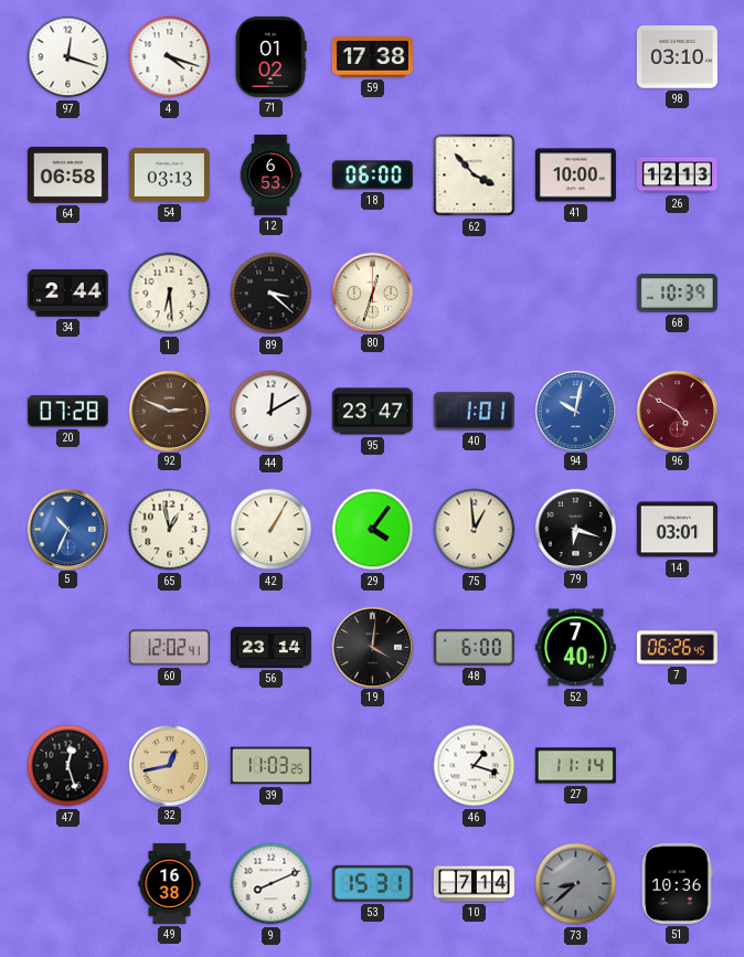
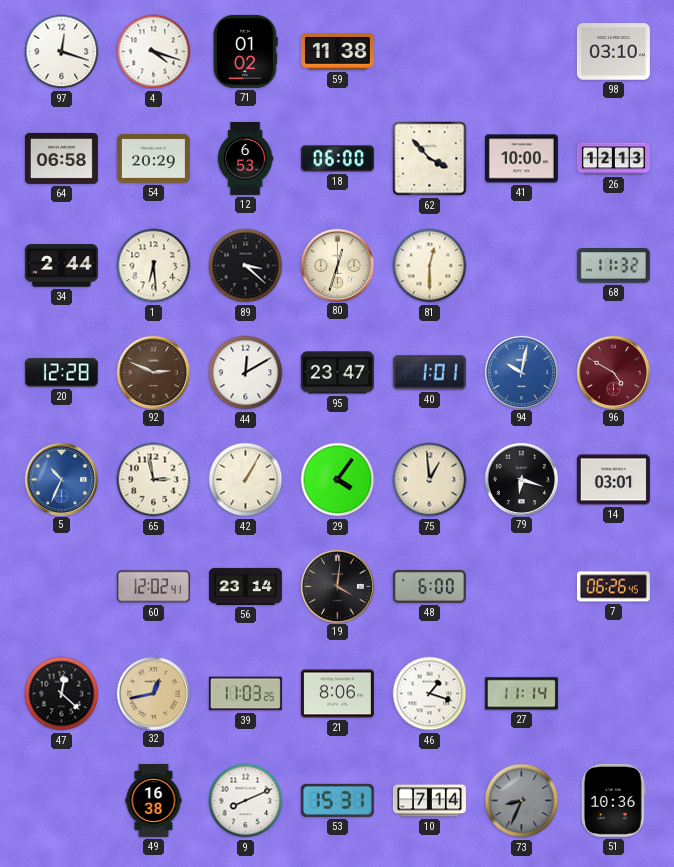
59: 17:38 -> 11:38
54: 03:13 -> 20:29
81: none -> 12:30
68: 10:39 -> 11:32
20: 07:28 -> 12:28
65: 12:58 -> 2:58
52: 7:40 -> none
47: 12:27 -> 12:22
21: none -> 8:06
73: 8:38 -> 8:34
